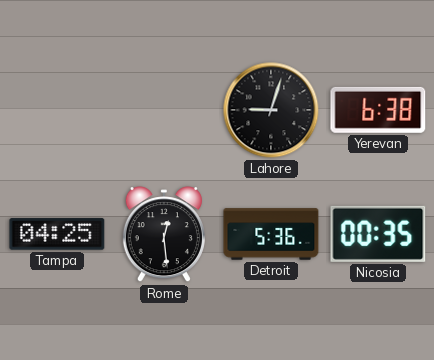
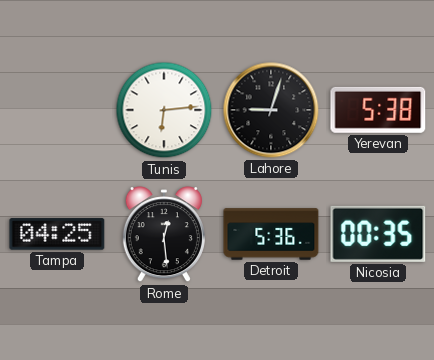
Tunis: none -> 6:14
Yerevan: 6:38 -> 5:38
